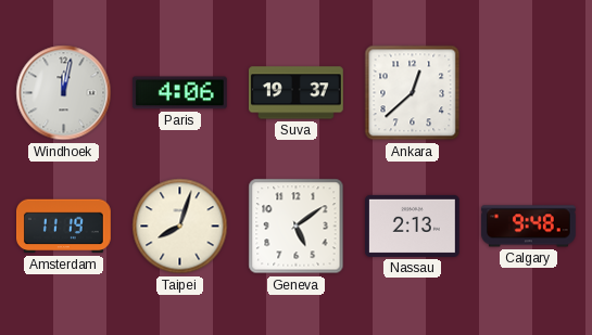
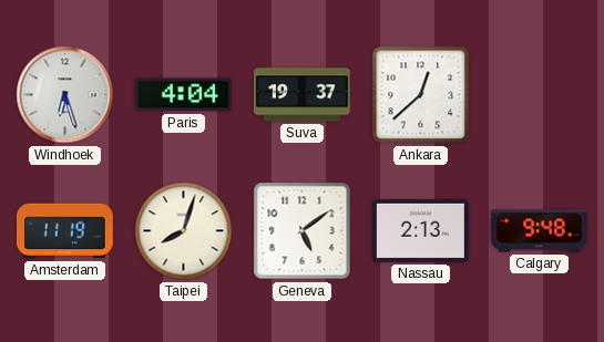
Windhoek: 12:02 -> 6:27
Paris: 4:06 -> 4:04
